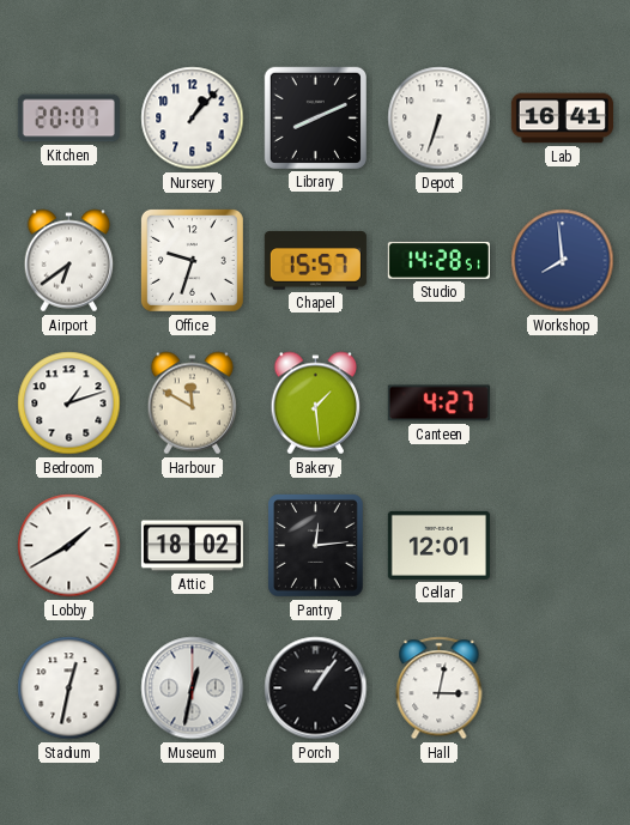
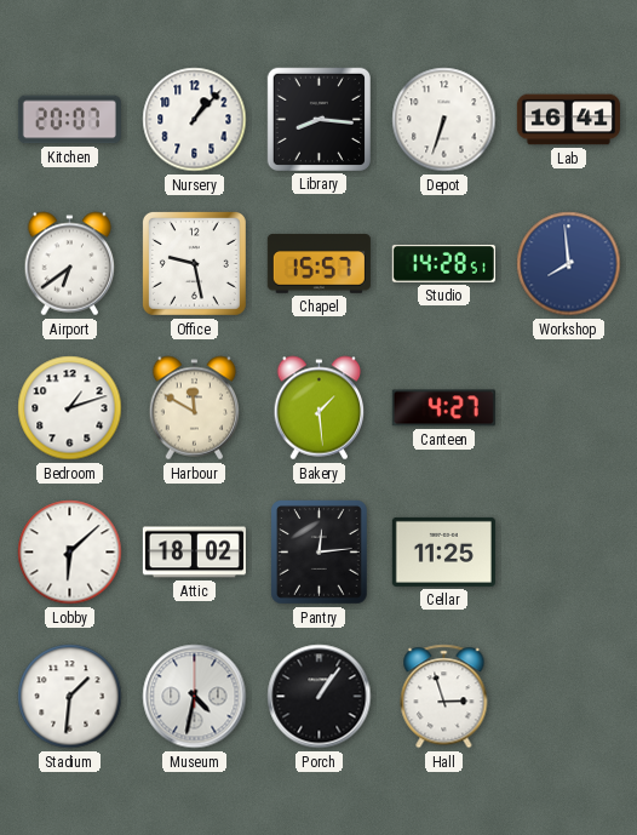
Library: 8:11 -> 8:16
Office: 9:33 -> 9:28
Lobby: 1:40 -> 6:08
Cellar: 12:01 -> 11:25
Stadium: 12:32 -> 1:31
Museum: 12:32 -> 4:32
Hall: 3:02 -> 2:57
